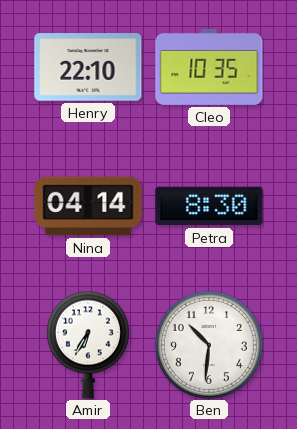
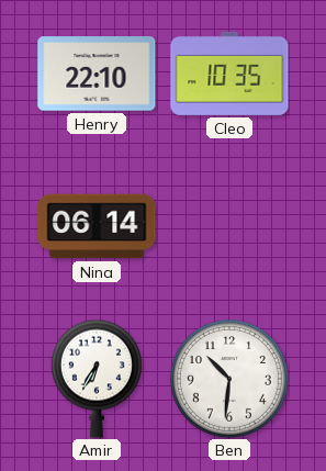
Nina: 04:14 -> 06:14
Petra: 8:30 -> none
